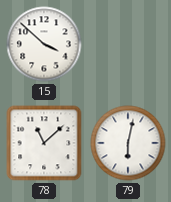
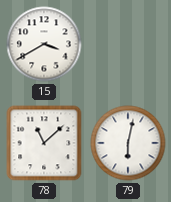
15: 3:52 -> 3:40
